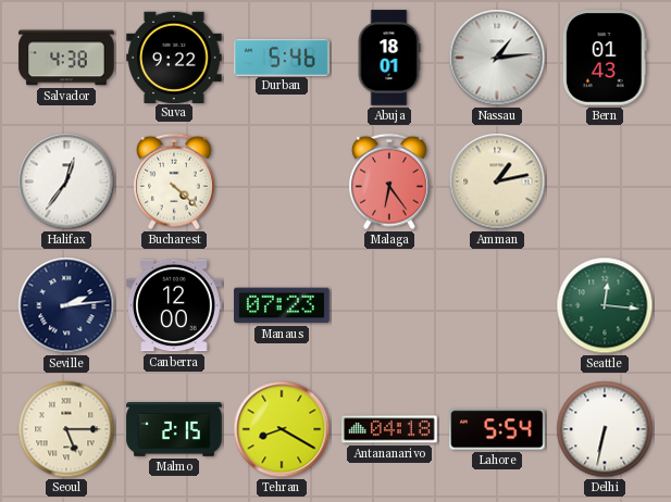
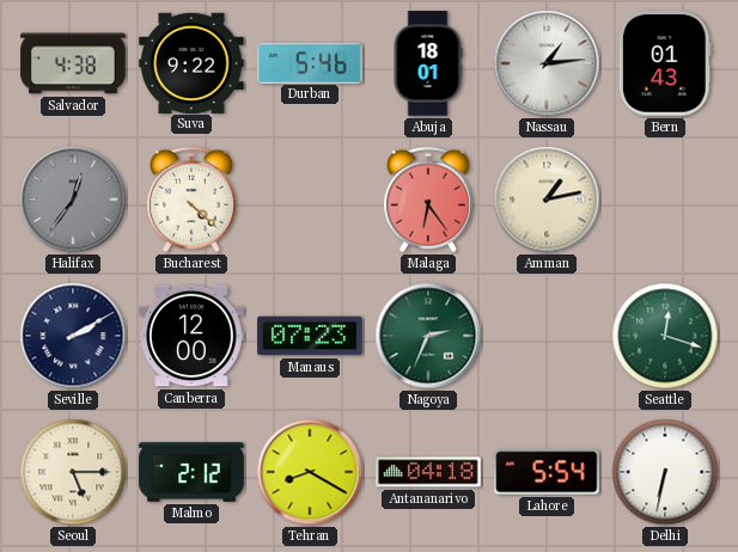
Halifax dial: white -> grey
Seville: 2:14 -> 2:10
Nagoya: none -> 2:34
Seattle: 12:16 -> 12:18
Malmo: 2:15 -> 2:12
